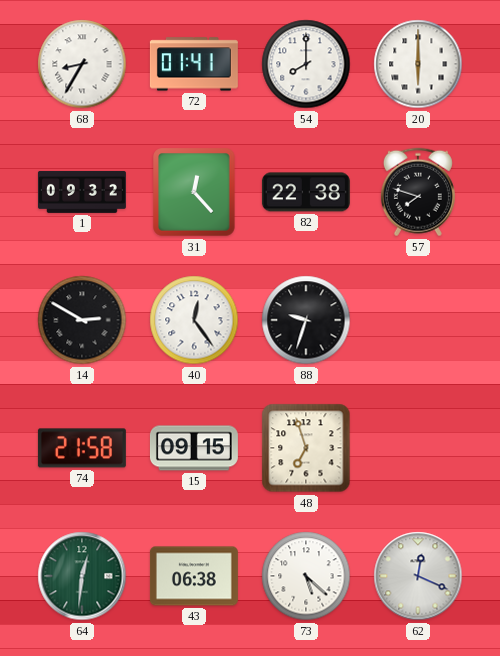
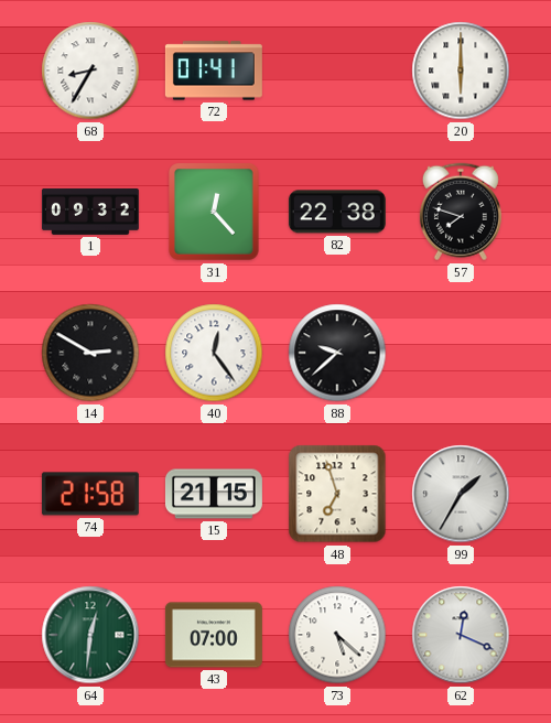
54: 8:00 -> none
88: 9:33 -> 9:38
15: 09:15 -> 21:15
99: none -> 1:35
43: 06:38 -> 07:00
